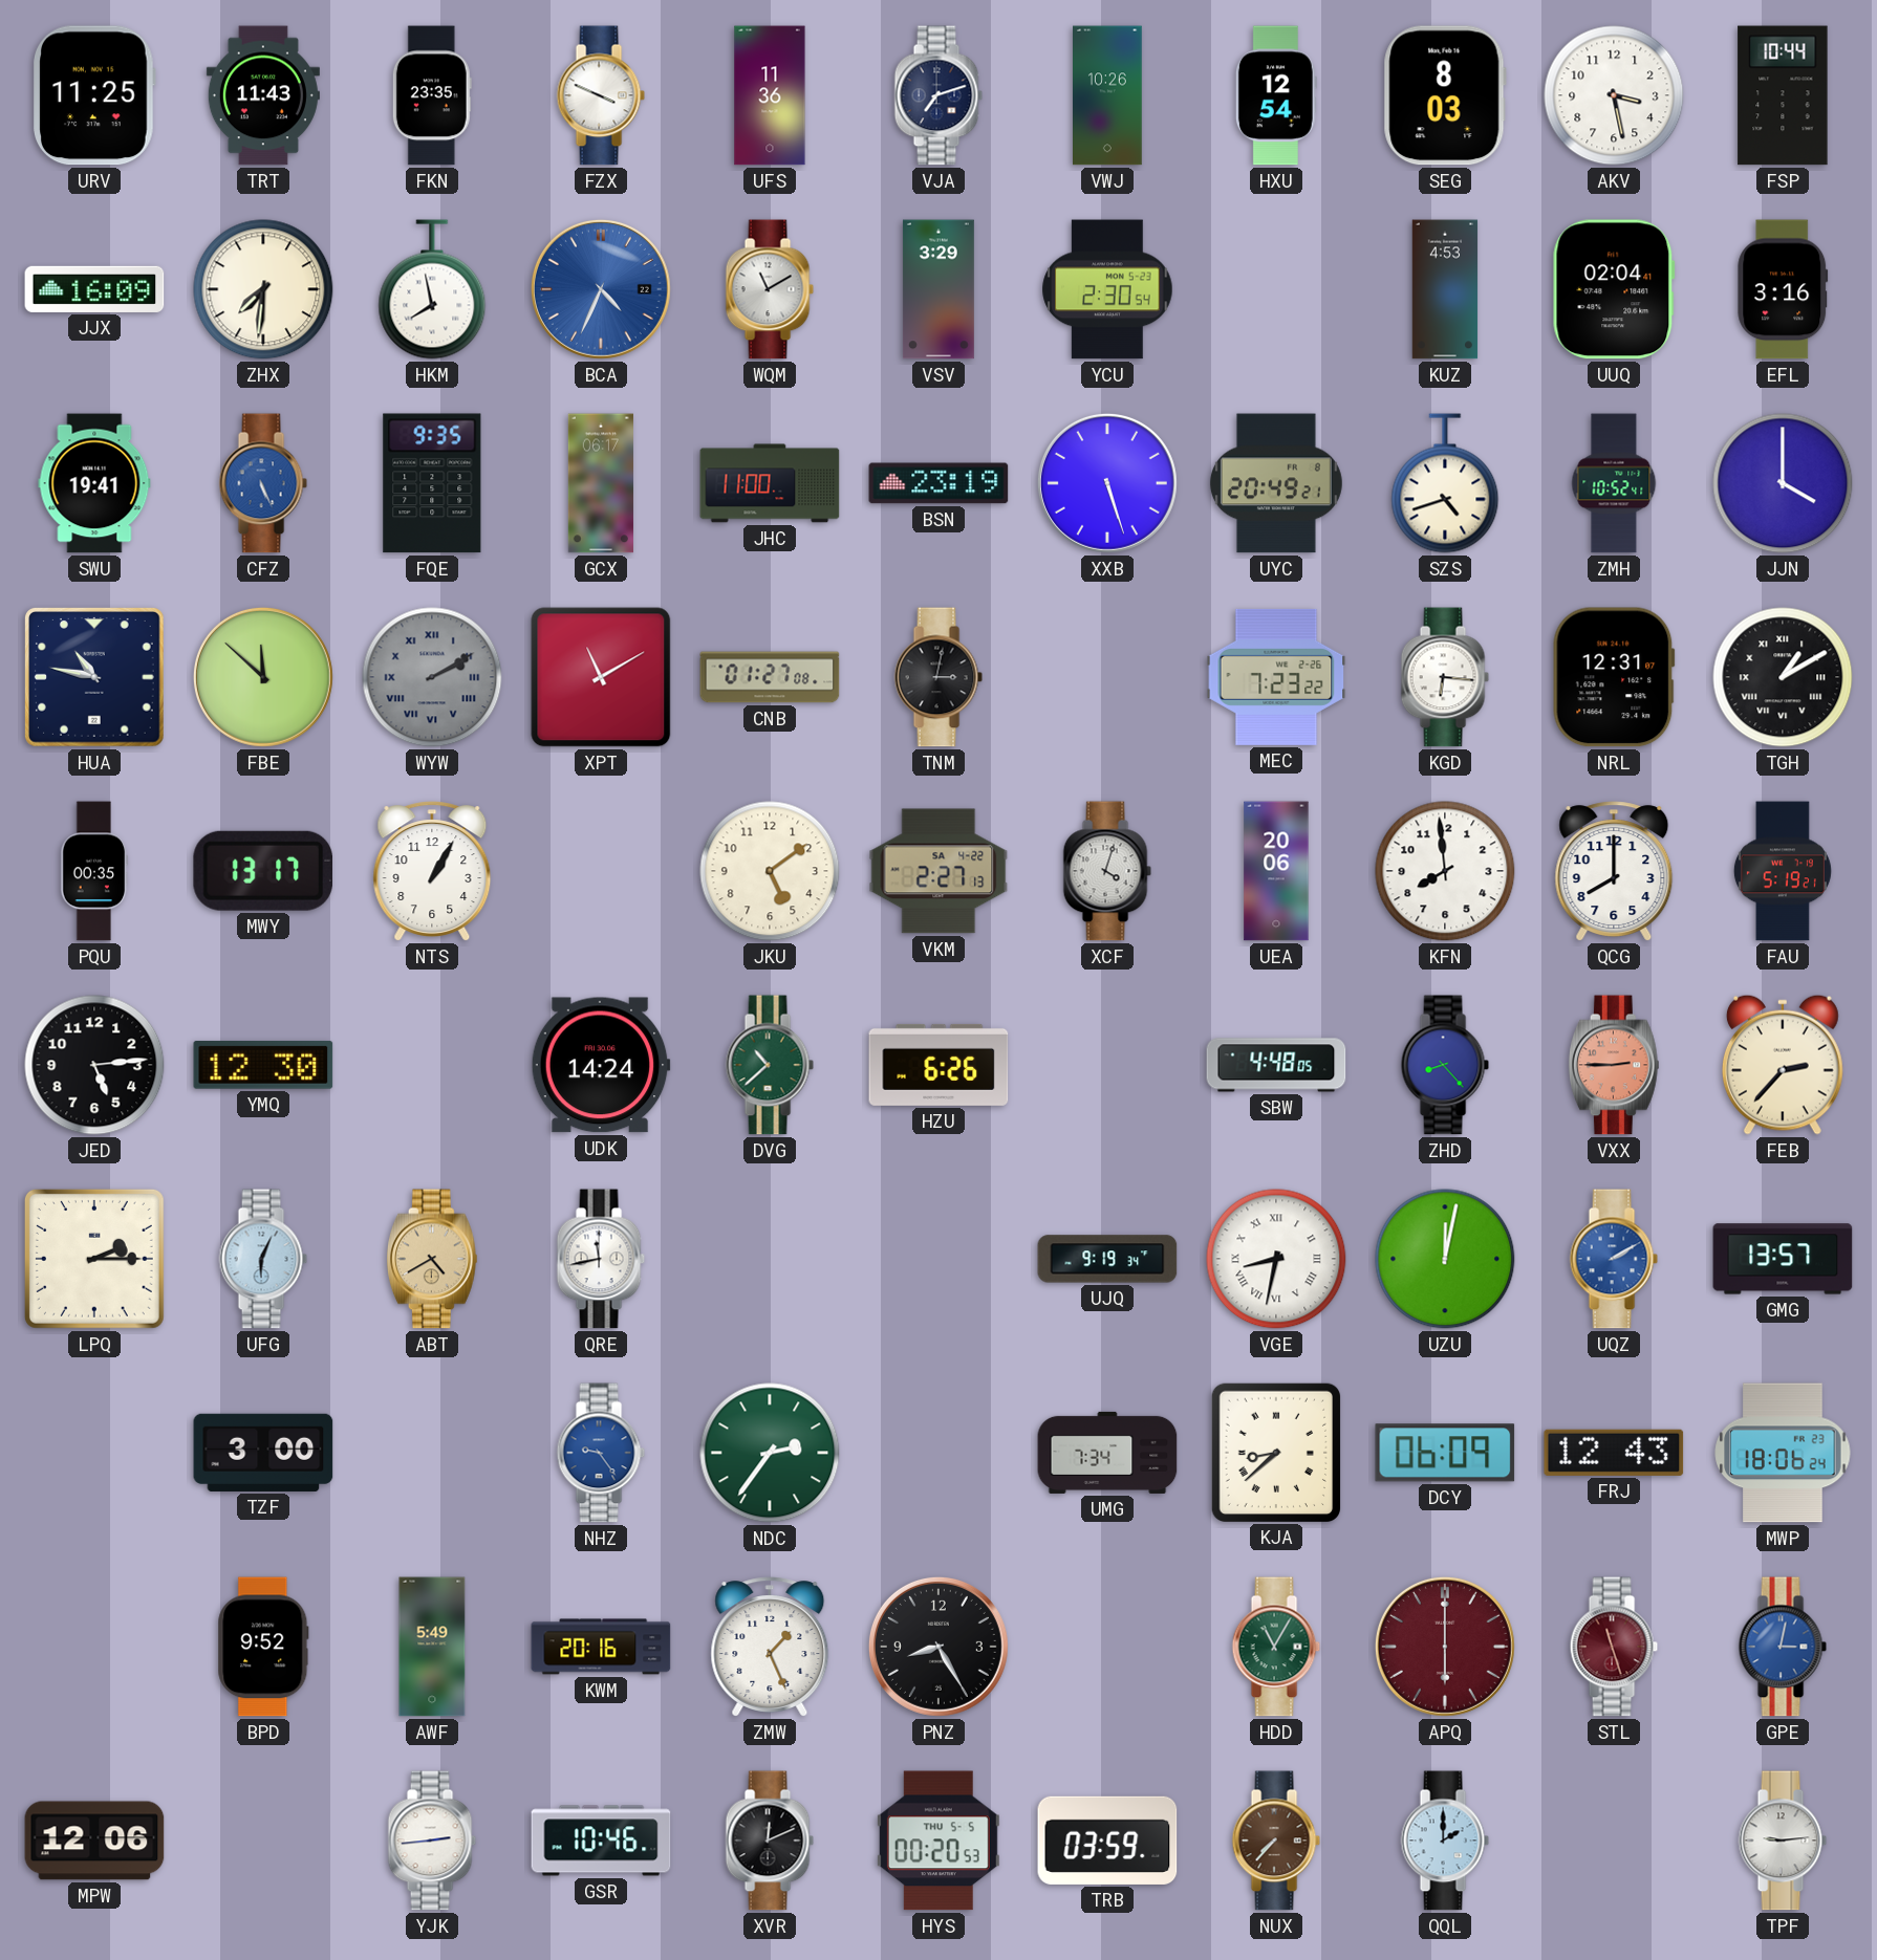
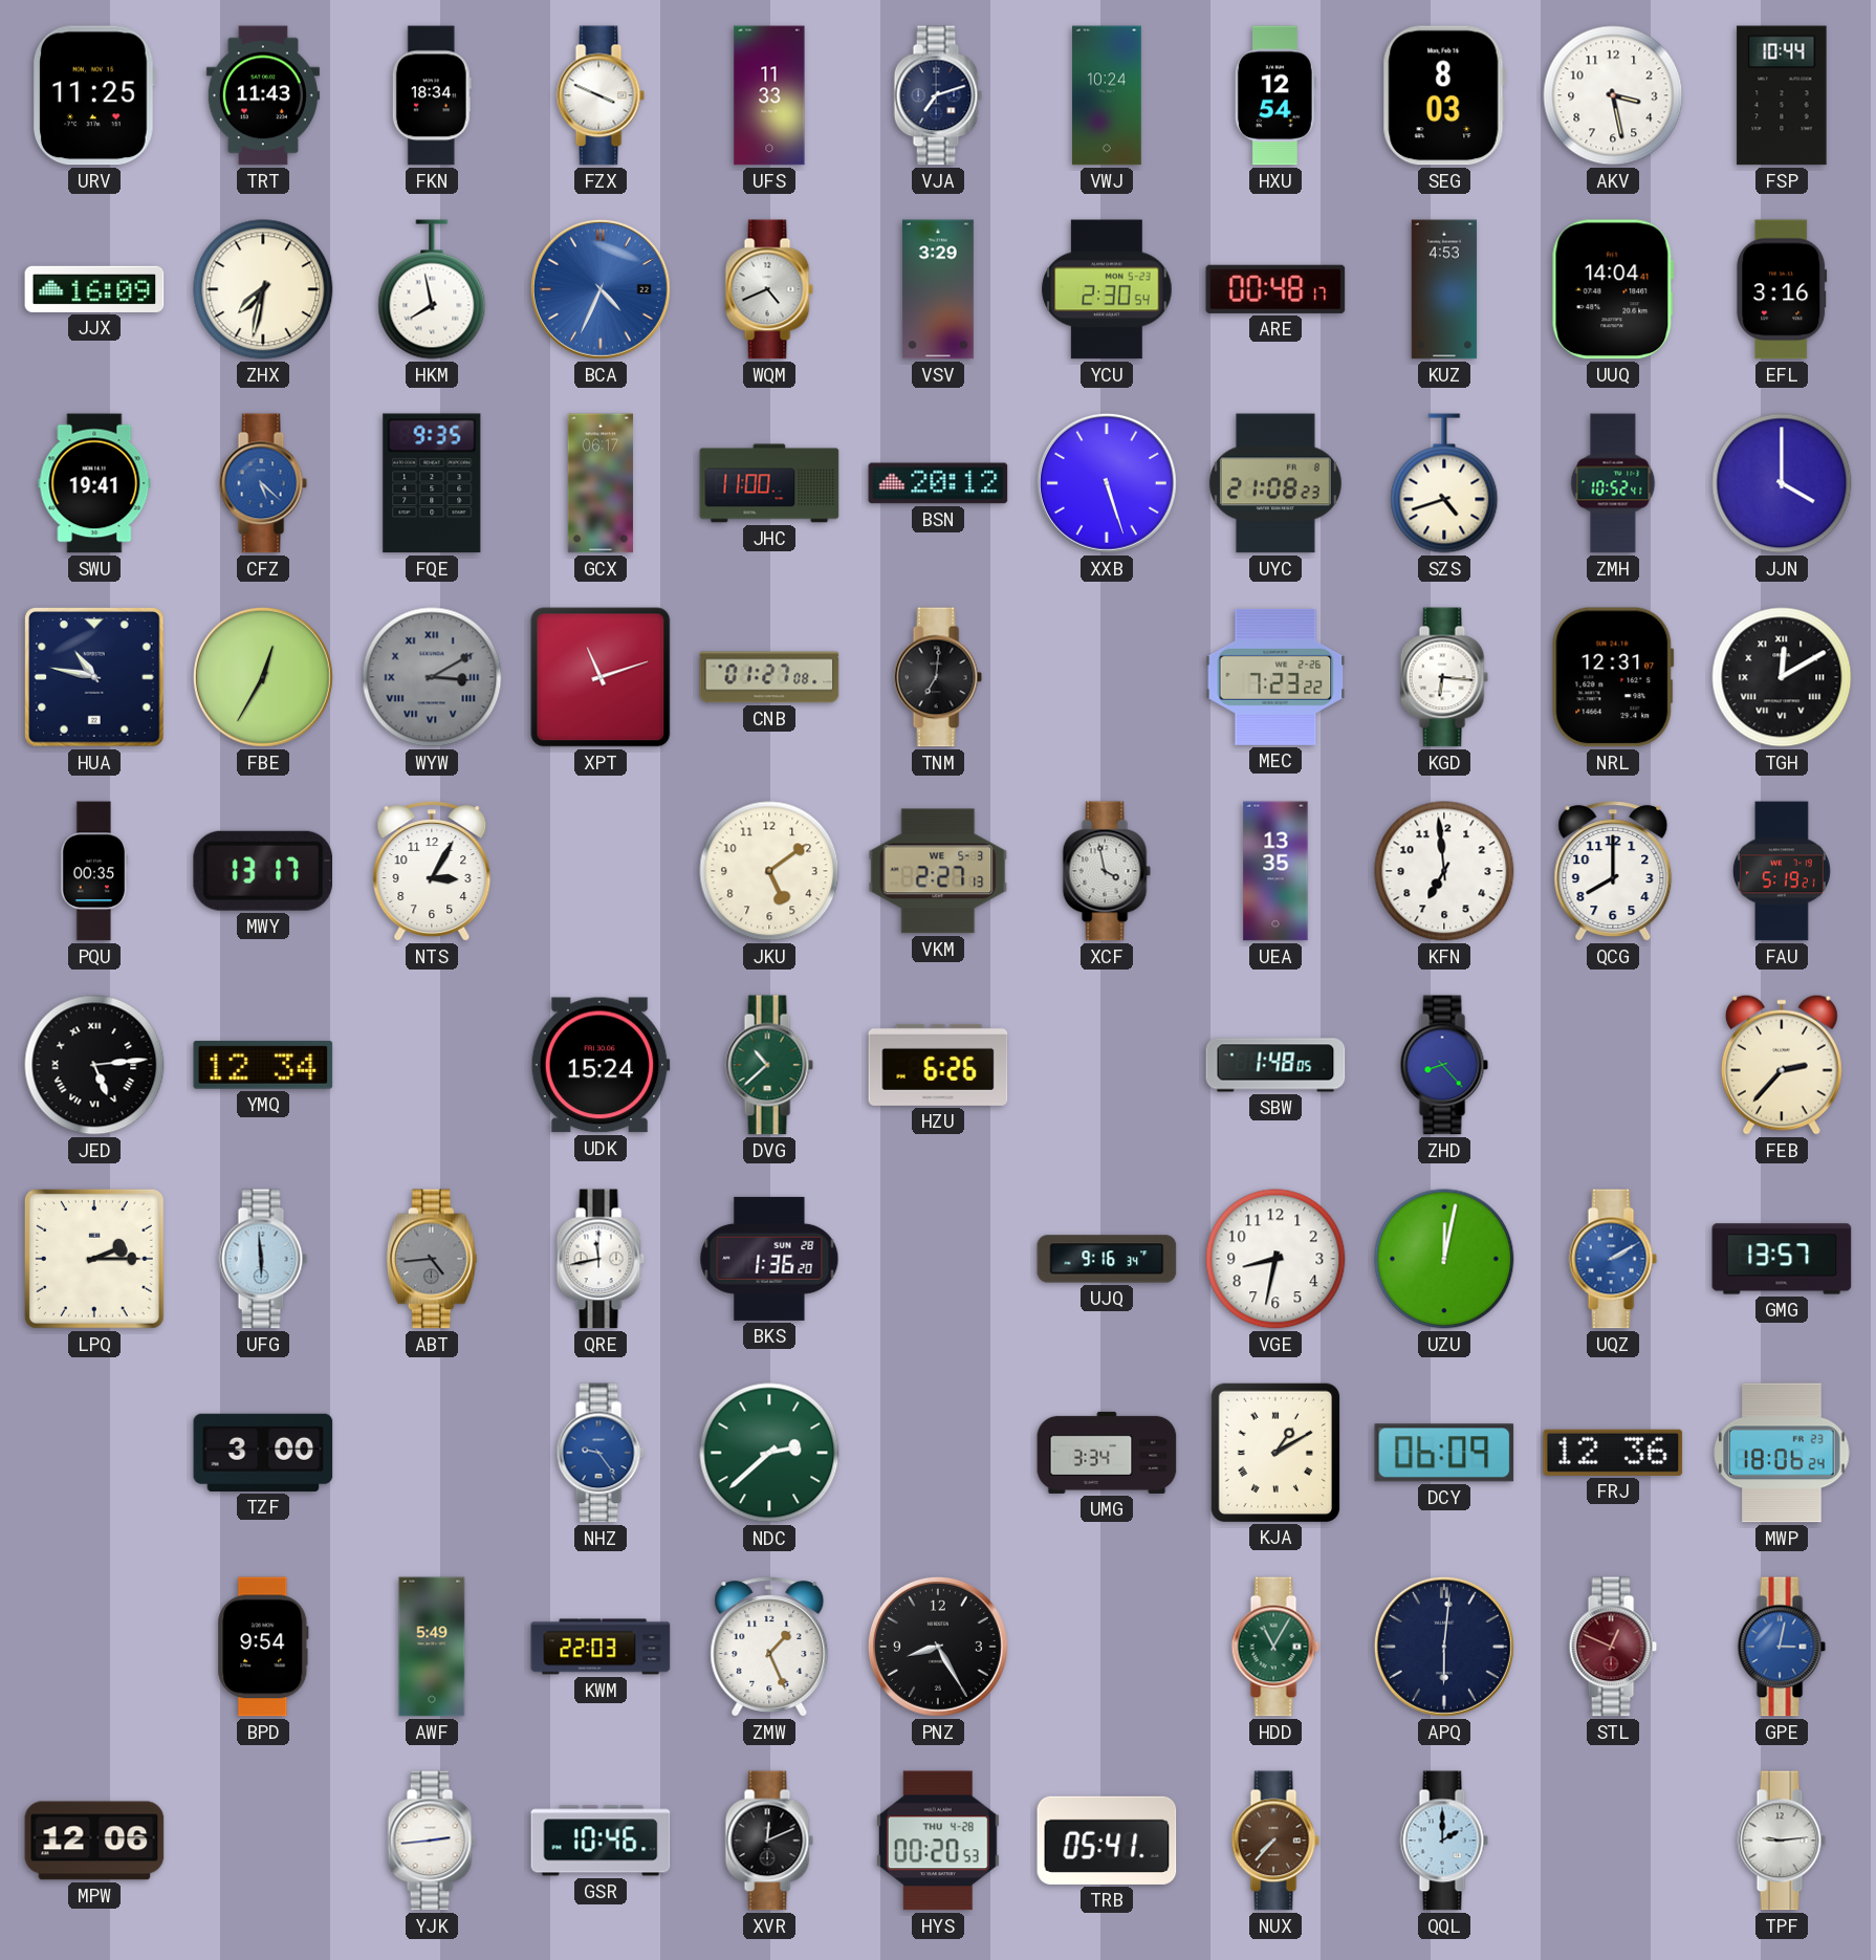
FKN: 23:35 -> 18:34
UFS: 11:36 -> 11:33
VWJ: 10:26 -> 10:24
ZHX: 7:31 -> 7:32
WQM: 11:10 -> 4:41
ARE: none -> 00:48
UUQ: 02:04 -> 14:04
CFZ: 5:26 -> 5:22
BSN: 23:19 -> 20:12
UYC: 20:49 -> 21:08
FBE: 11:52 -> 12:35
WYW: 2:10 -> 3:10
XPT: 11:10 -> 11:12
TNM: 3:02 -> 7:01
TGH: 1:10 -> 12:10
NTS: 1:05 -> 3:05
VKM date: SA 4-22 -> WE 5-3
XCF: 4:03 -> 3:58
UEA: 20:06 -> 13:35
KFN: 7:59 -> 6:59
JED numerals: Arabic -> Roman
YMQ: 12:30 -> 12:34
UDK: 14:24 -> 15:24
SBW: 4:48 -> 1:48
VXX: 2:45 -> none
UFG: 6:04 -> 5:59
ABT: 4:40 -> 4:44
ABT dial: champagne -> grey
BKS: none -> 1:36
UJQ: 9:19 -> 9:16
VGE numerals: Roman -> Arabic
NDC: 2:36 -> 2:38
UMG: 7:34 -> 3:34
KJA: 8:38 -> 1:10
FRJ: 12:43 -> 12:36
BPD: 9:52 -> 9:54
KWM: 20:16 -> 22:03
APQ: 6:00 -> 6:01
APQ dial: burgundy -> navy
STL: 11:27 -> 12:49
HYS date: THU 5-5 -> THU 4-28
TRB: 03:59 -> 05:41
